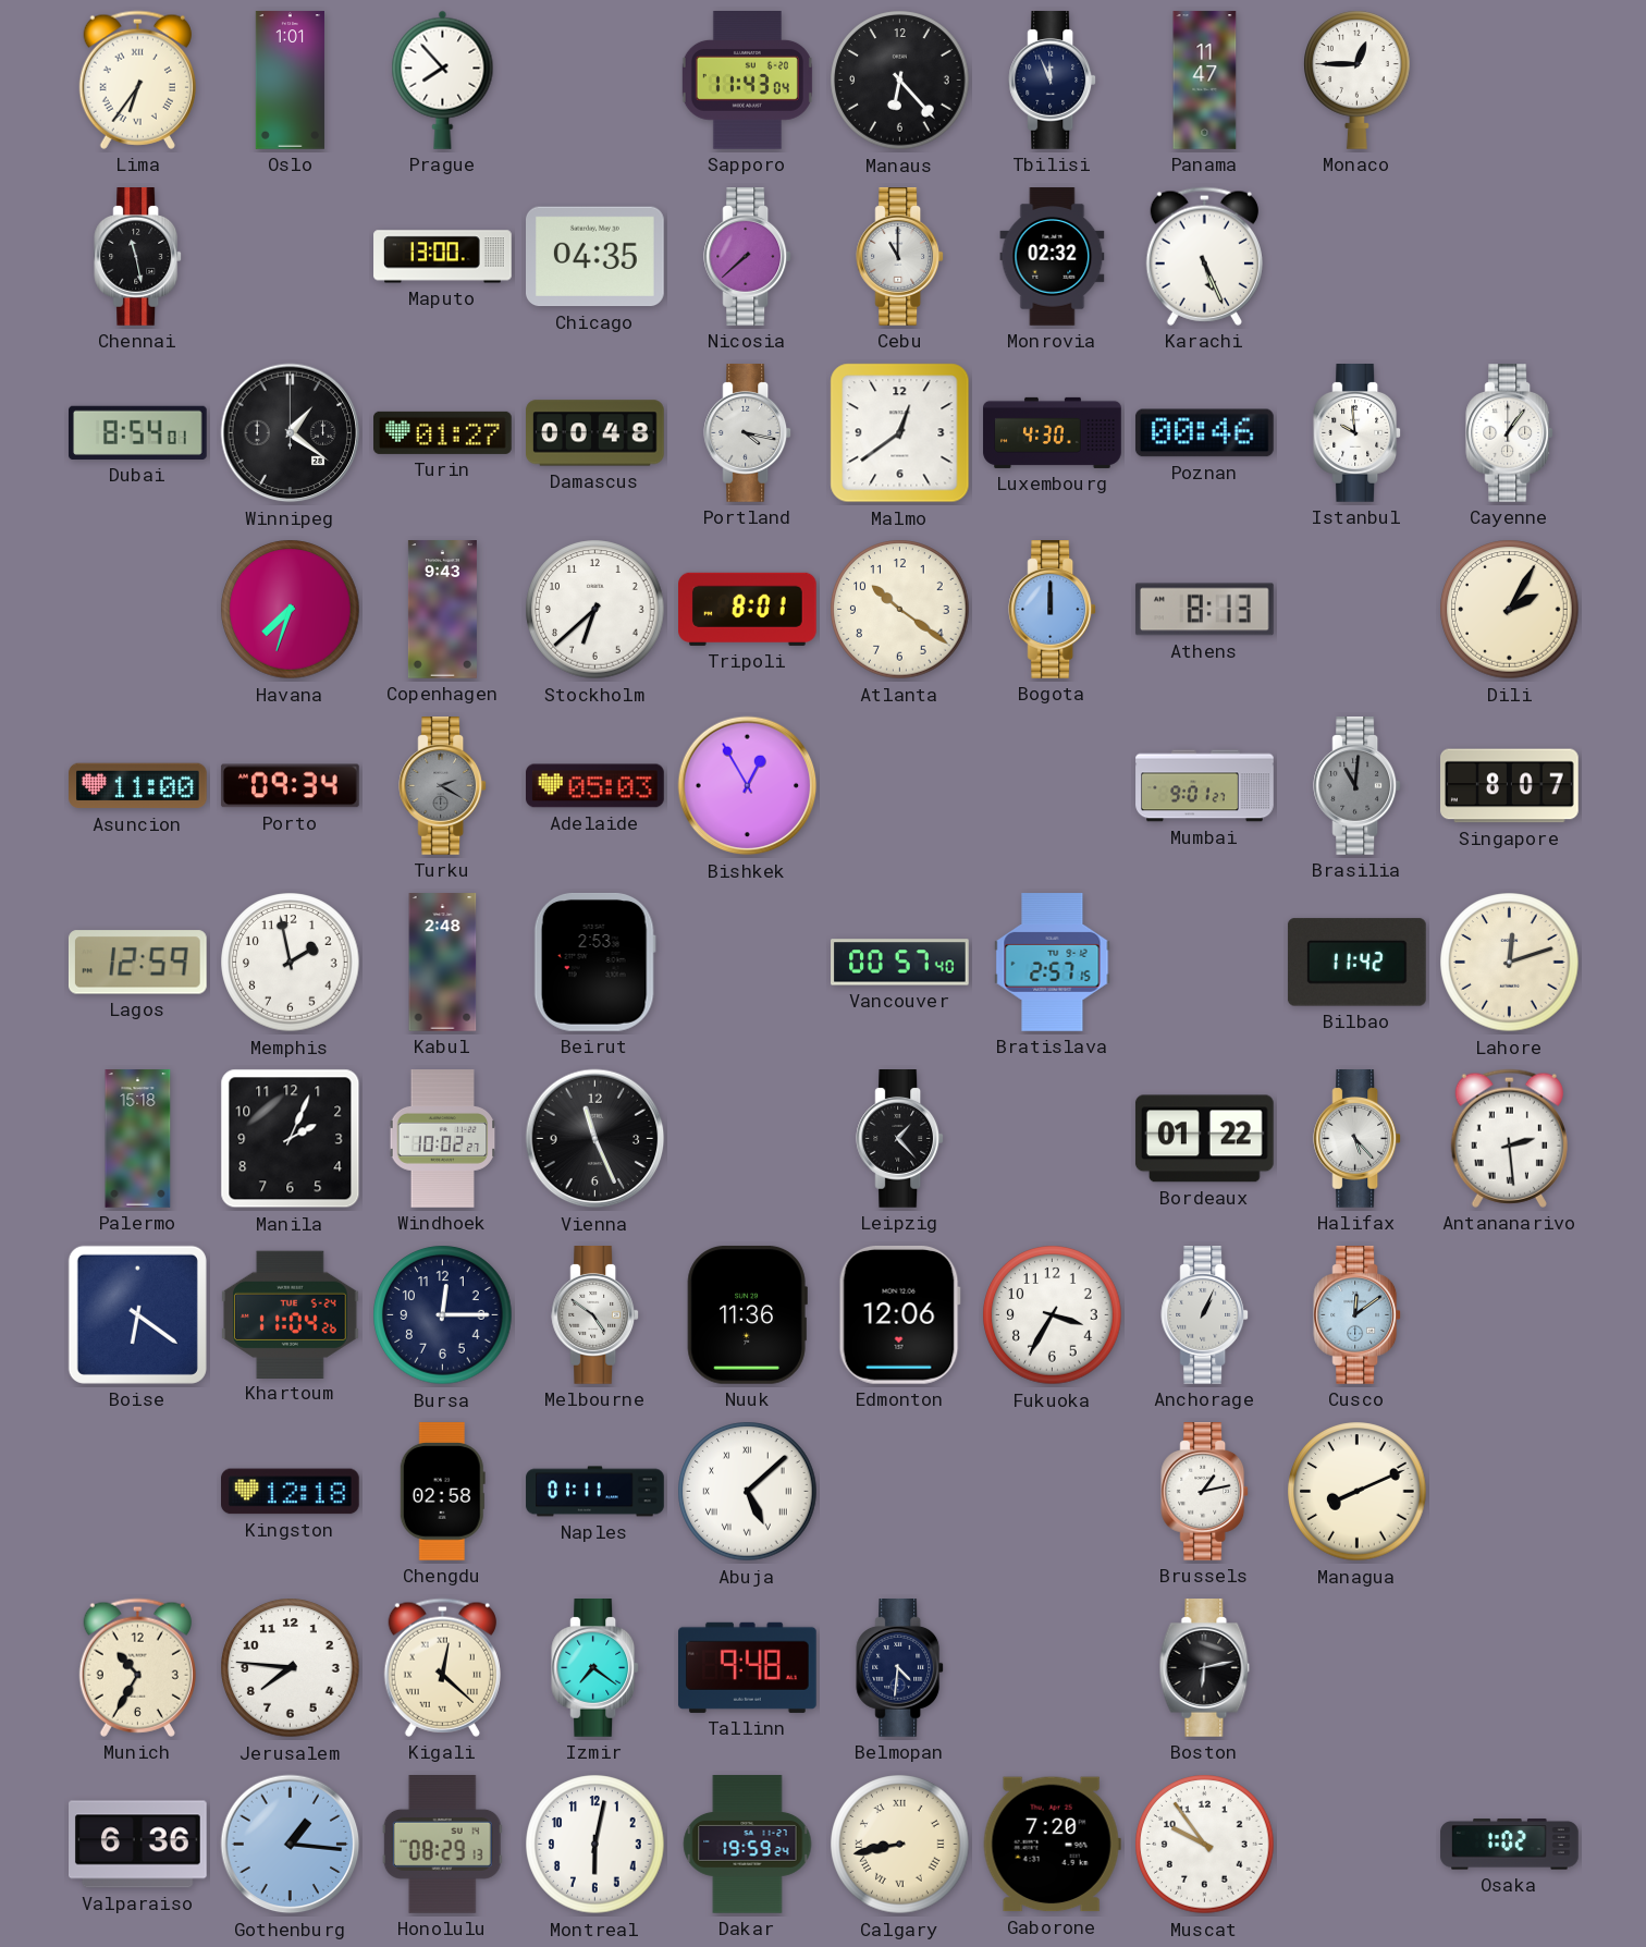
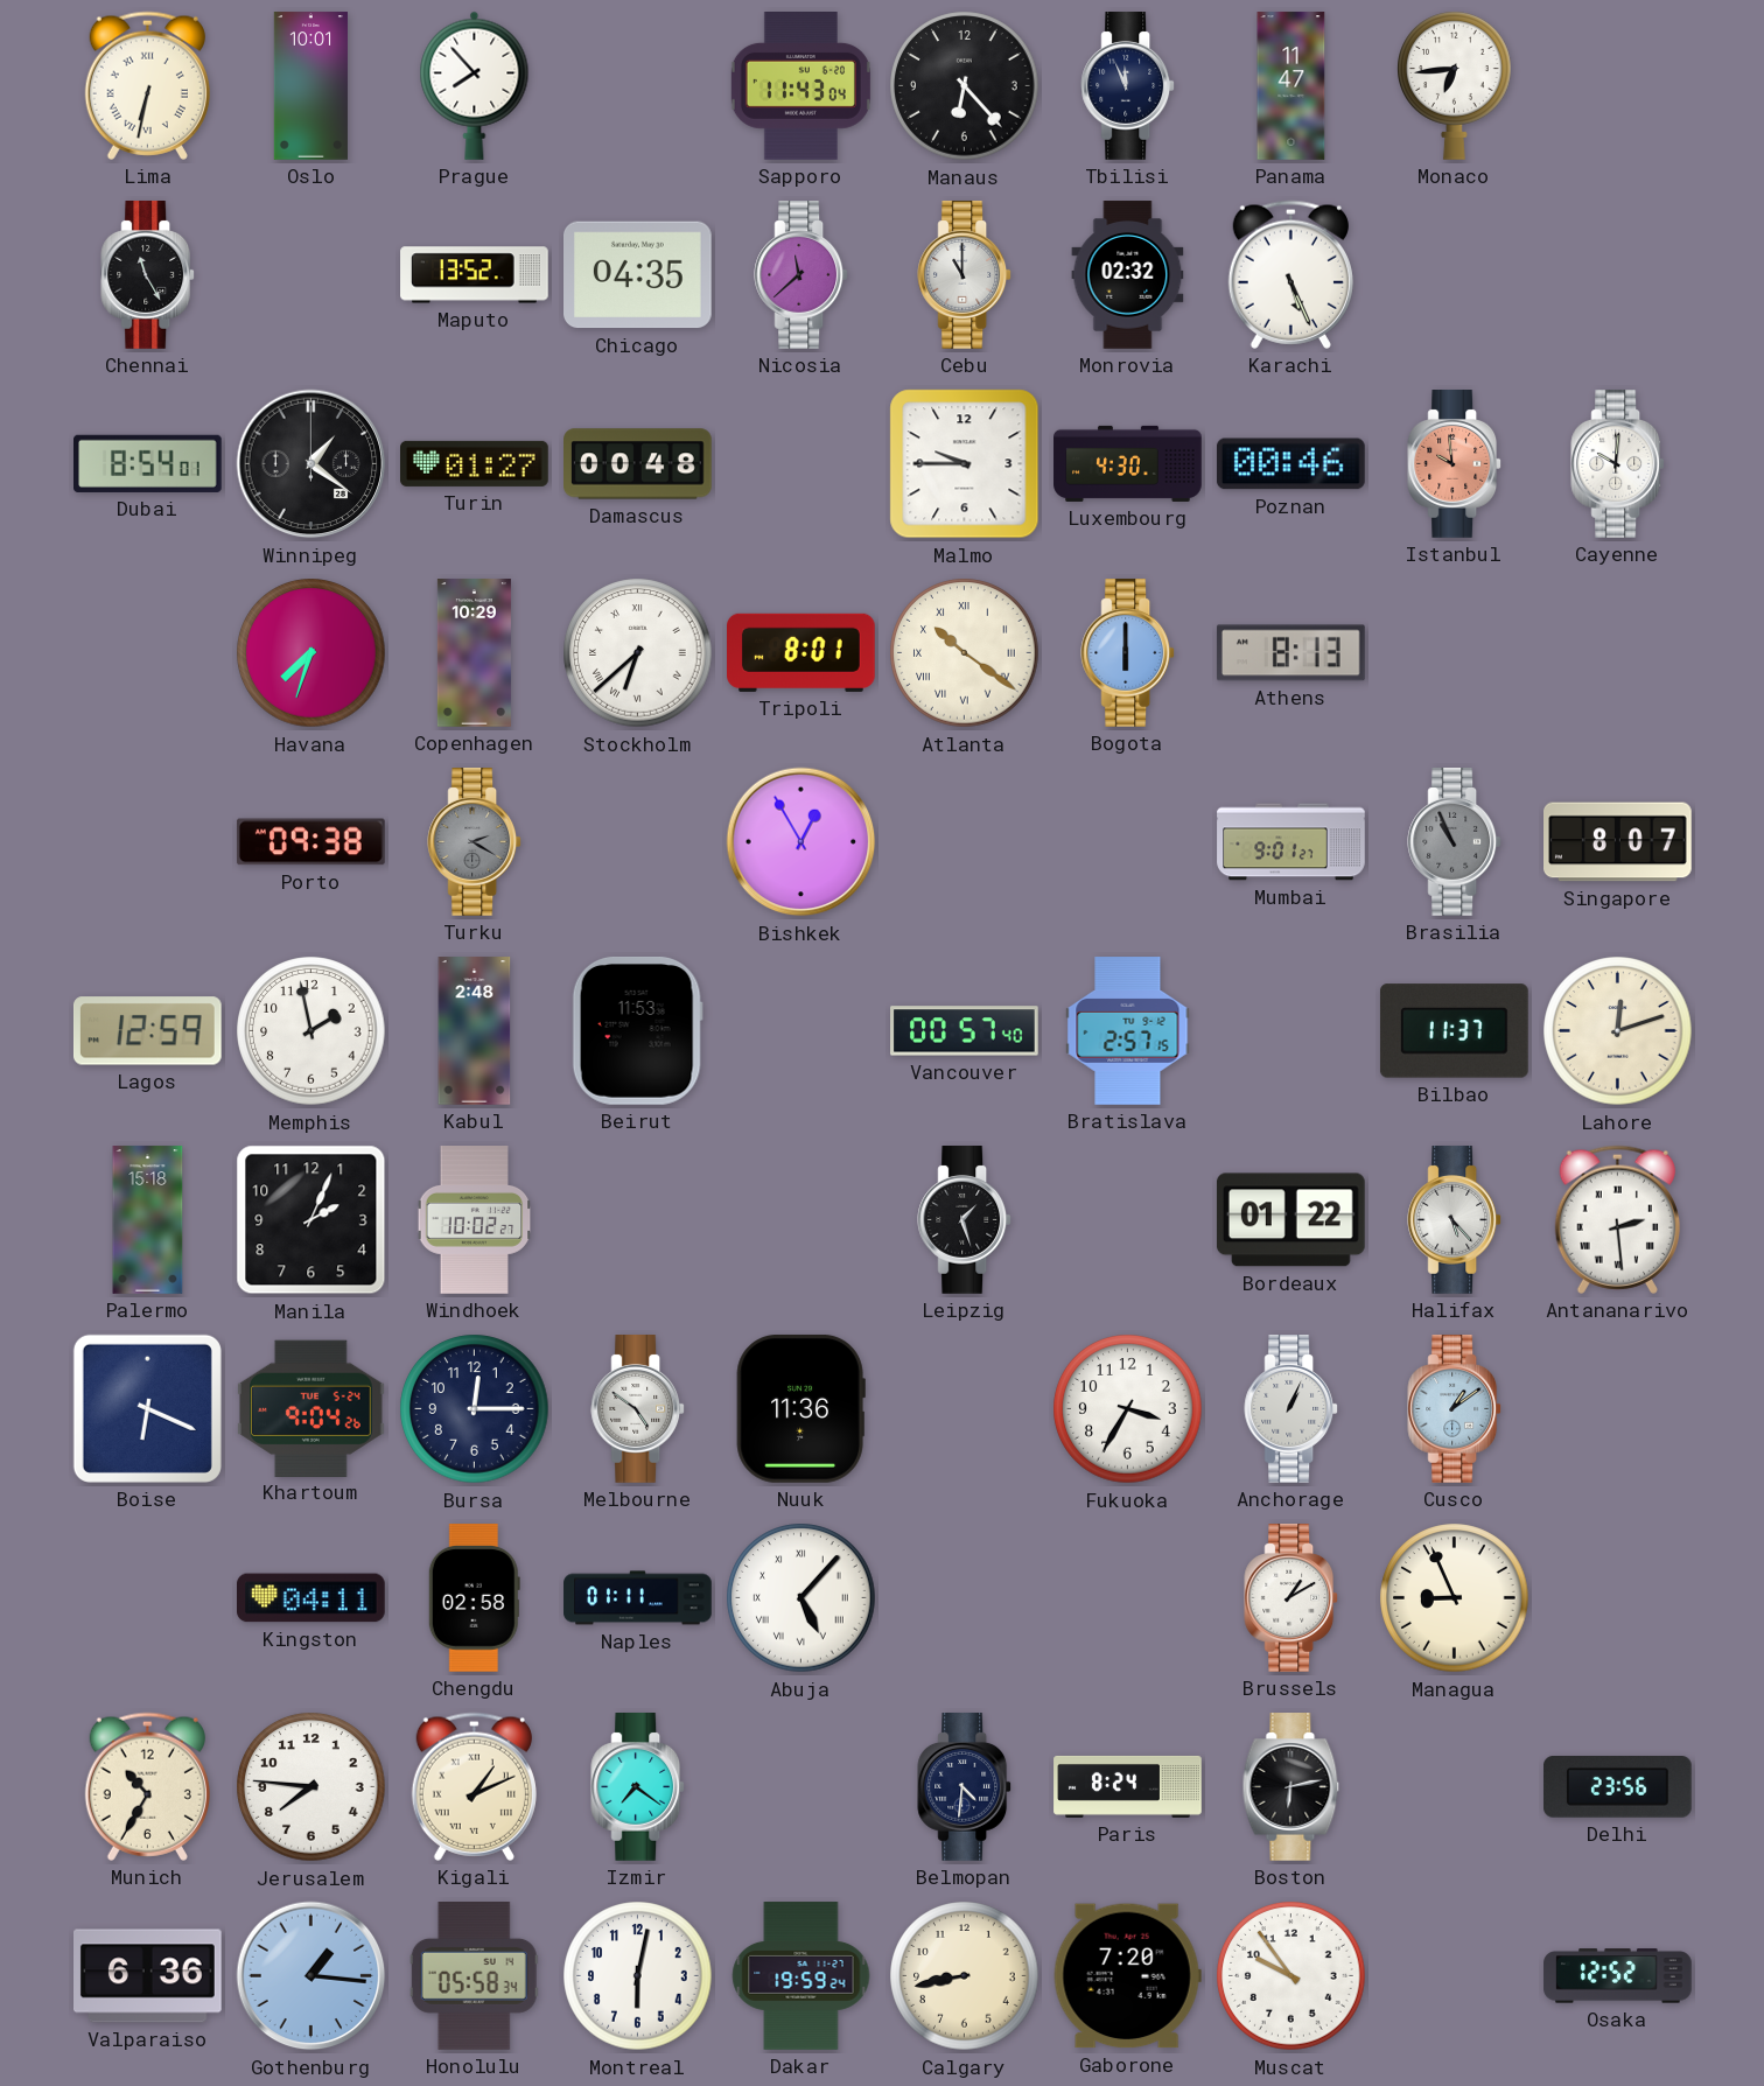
Lima: 6:36 -> 6:32
Oslo: 1:01 -> 10:01
Monaco: 12:45 -> 6:44
Chennai: 11:28 -> 11:25
Maputo: 13:00 -> 13:52
Nicosia: 7:38 -> 11:38
Portland: 4:17 -> none
Malmo: 12:39 -> 9:45
Istanbul dial: white -> salmon
Cayenne: 1:06 -> 10:01
Copenhagen: 9:43 -> 10:29
Stockholm numerals: Arabic -> Roman
Atlanta numerals: Arabic -> Roman
Bogota: 12:00 -> 6:00
Dili: 2:05 -> none
Asuncion: 11:00 -> none
Porto: 09:34 -> 09:38
Adelaide: 05:03 -> none
Brasilia: 11:01 -> 10:56
Beirut: 2:53 -> 11:53
Bilbao: 11:42 -> 11:37
Vienna: 11:26 -> none
Leipzig: 1:23 -> 1:27
Boise: 6:21 -> 6:19
Khartoum: 11:04 -> 9:04
Edmonton: 12:06 -> none
Cusco: 12:09 -> 1:09
Kingston: 12:18 -> 04:11
Abuja: 5:08 -> 5:07
Brussels: 1:13 -> 1:10
Managua: 8:11 -> 8:56
Kigali: 12:22 -> 1:11
Tallinn: 9:48 -> none
Paris: none -> 8:24
Delhi: none -> 23:56
Honolulu: 08:29 -> 05:58
Calgary numerals: Roman -> Arabic
Osaka: 1:02 -> 12:52
